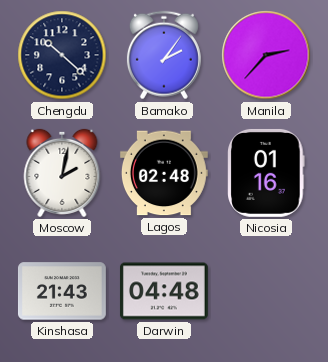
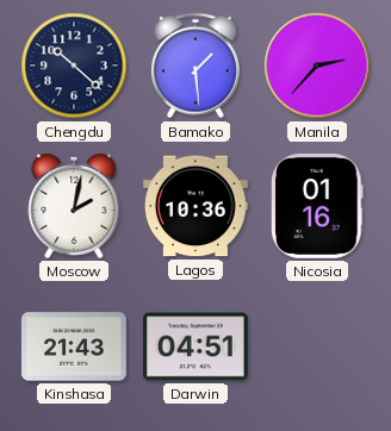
Bamako: 2:06 -> 1:29
Lagos: 02:48 -> 10:36
Darwin: 04:48 -> 04:51
